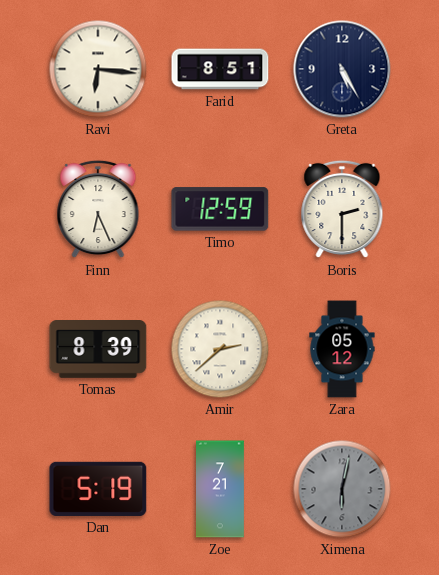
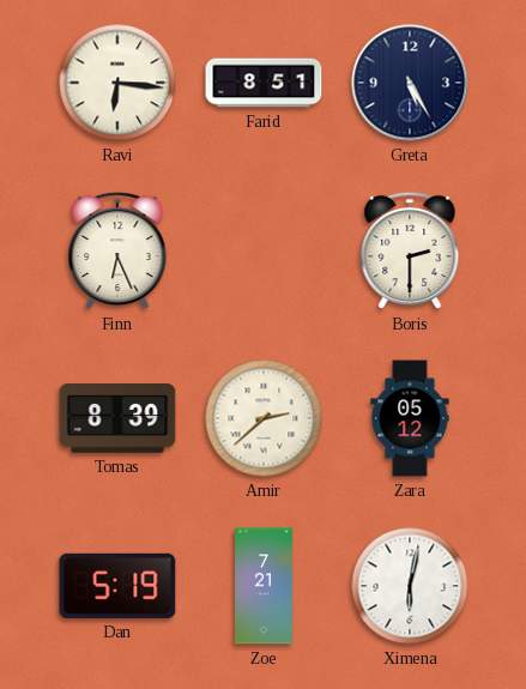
Timo: 12:59 -> none
Ximena dial: grey -> white
